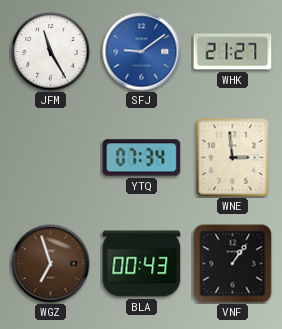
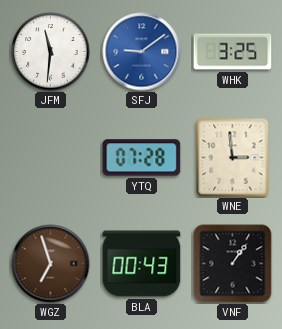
JFM: 11:25 -> 11:31
WHK: 21:27 -> 3:25
YTQ: 07:34 -> 07:28
